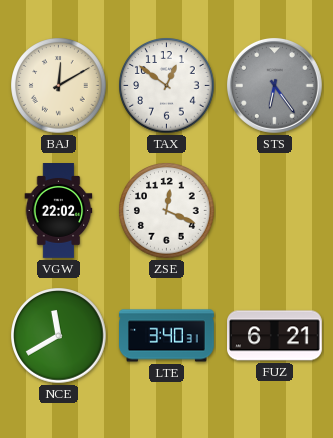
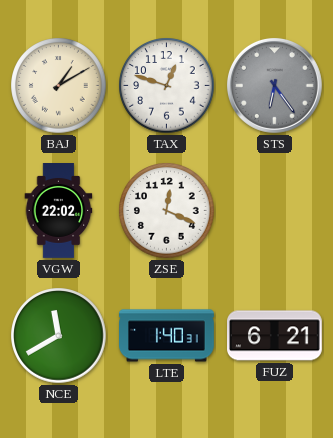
BAJ: 12:10 -> 1:10
TAX: 12:51 -> 12:48
LTE: 3:40 -> 1:40
